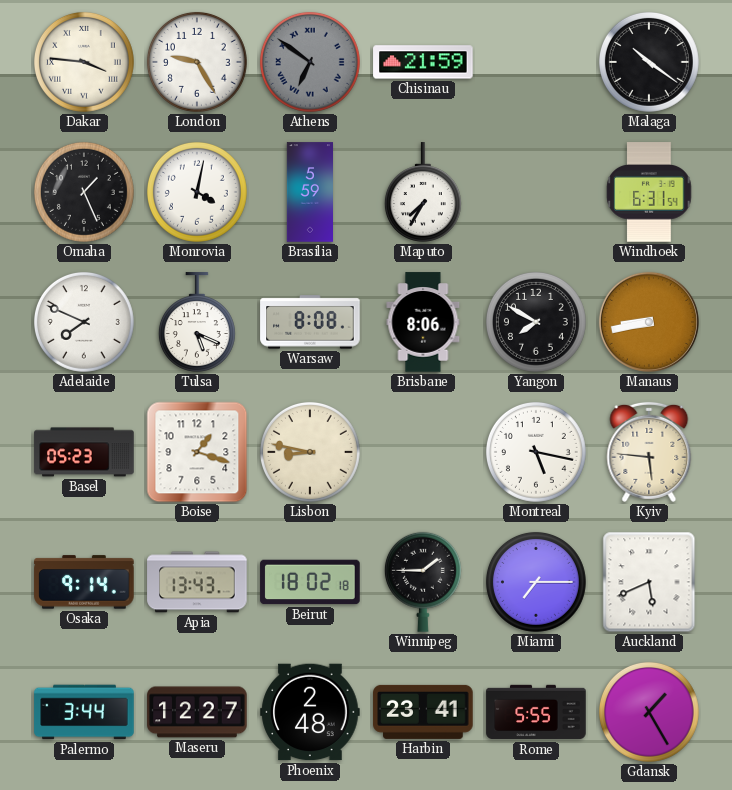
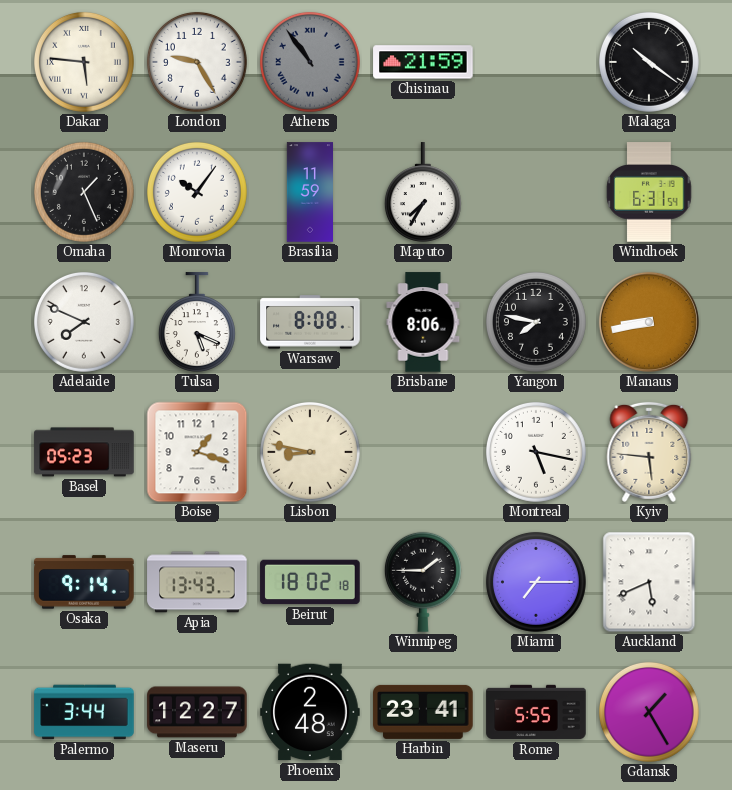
Dakar: 3:46 -> 5:46
Athens: 6:51 -> 10:54
Monrovia: 4:02 -> 10:06
Brasilia: 5:59 -> 11:59
Yangon: 7:50 -> 7:47
